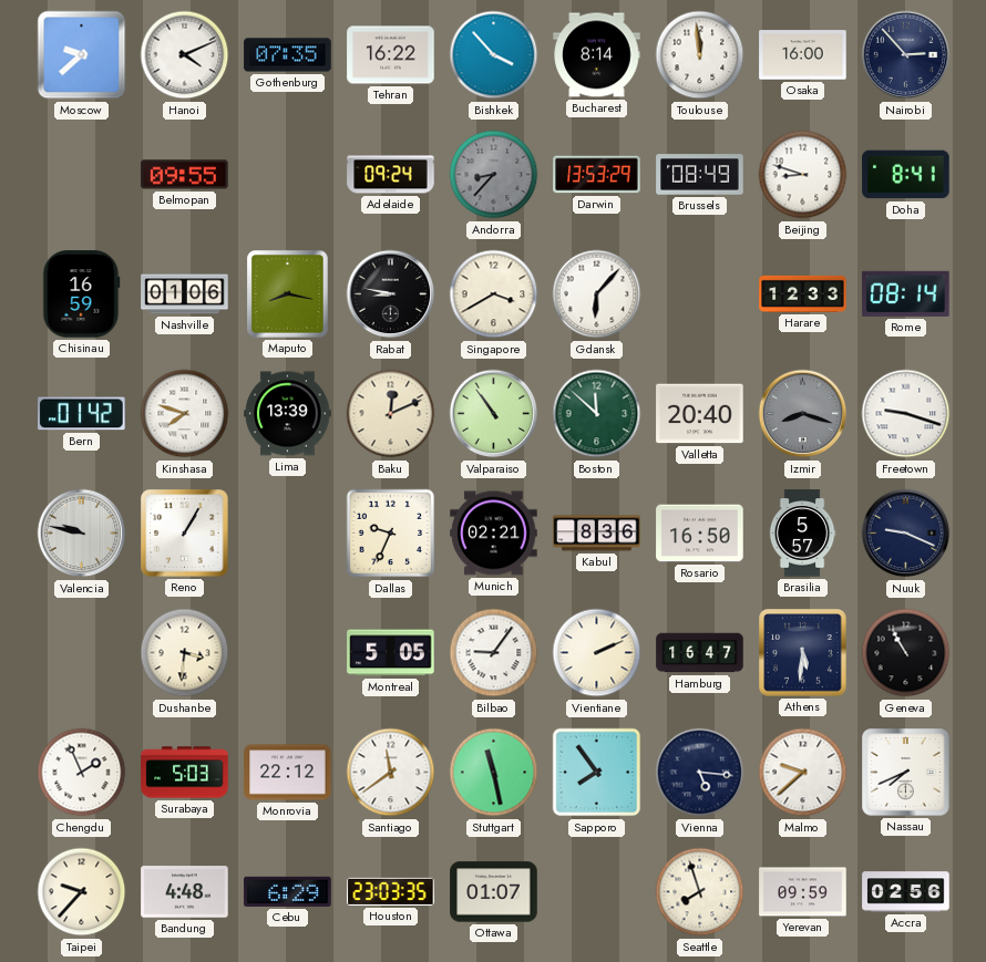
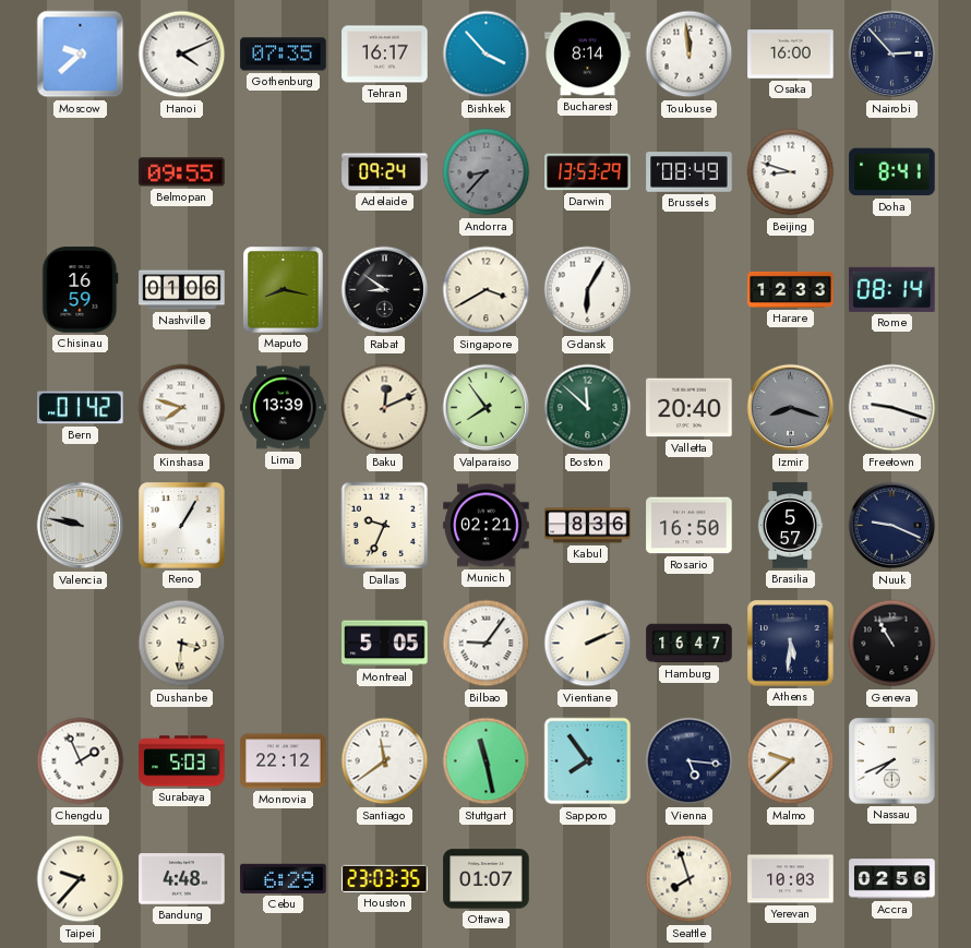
Tehran: 16:22 -> 16:17
Rabat: 8:47 -> 8:51
Gdansk: 6:07 -> 6:05
Valparaiso: 10:54 -> 7:54
Yerevan: 09:59 -> 10:03
